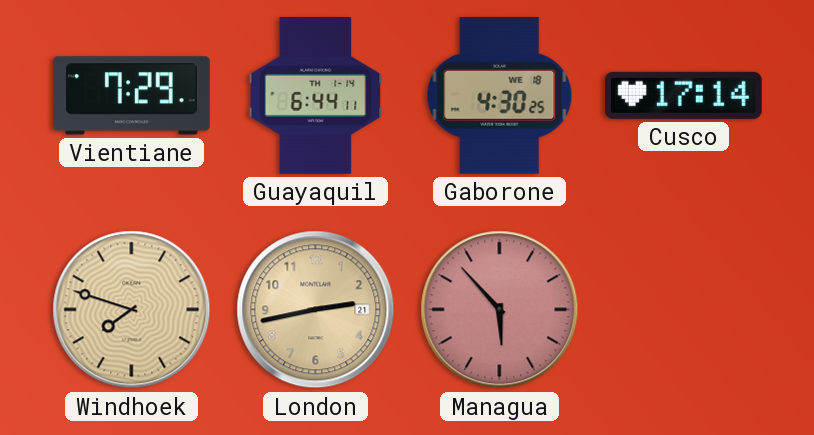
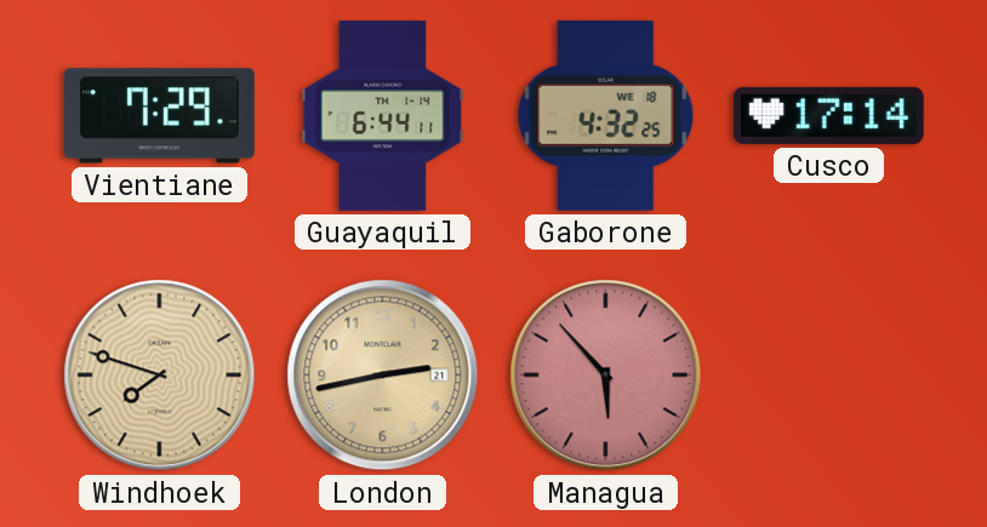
Gaborone: 4:30 -> 4:32
